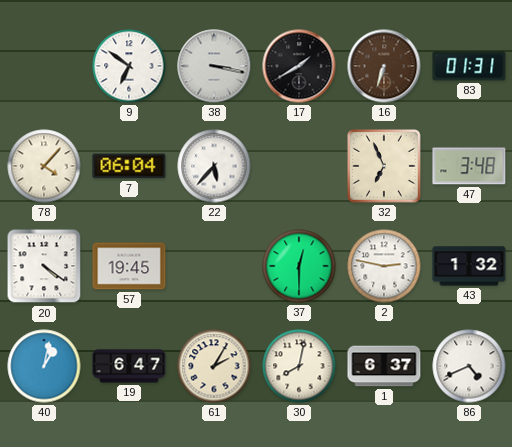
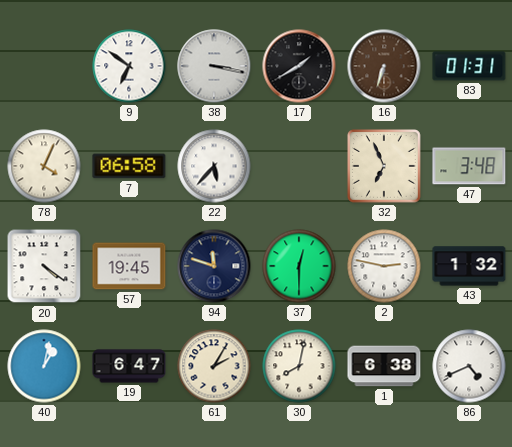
78: 4:07 -> 4:04
7: 06:04 -> 06:58
94: none -> 11:48
1: 6:37 -> 6:38
